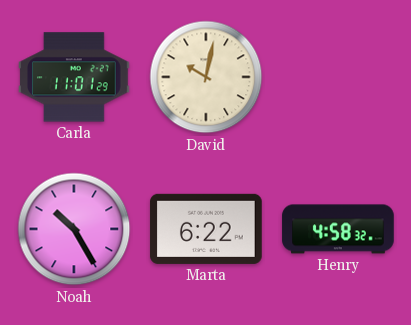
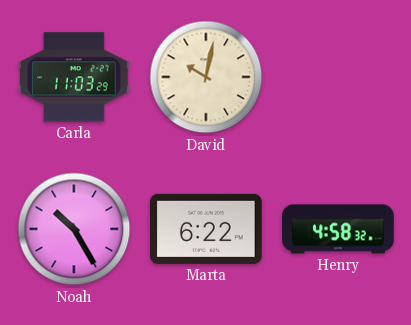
Carla: 11:01 -> 11:03
